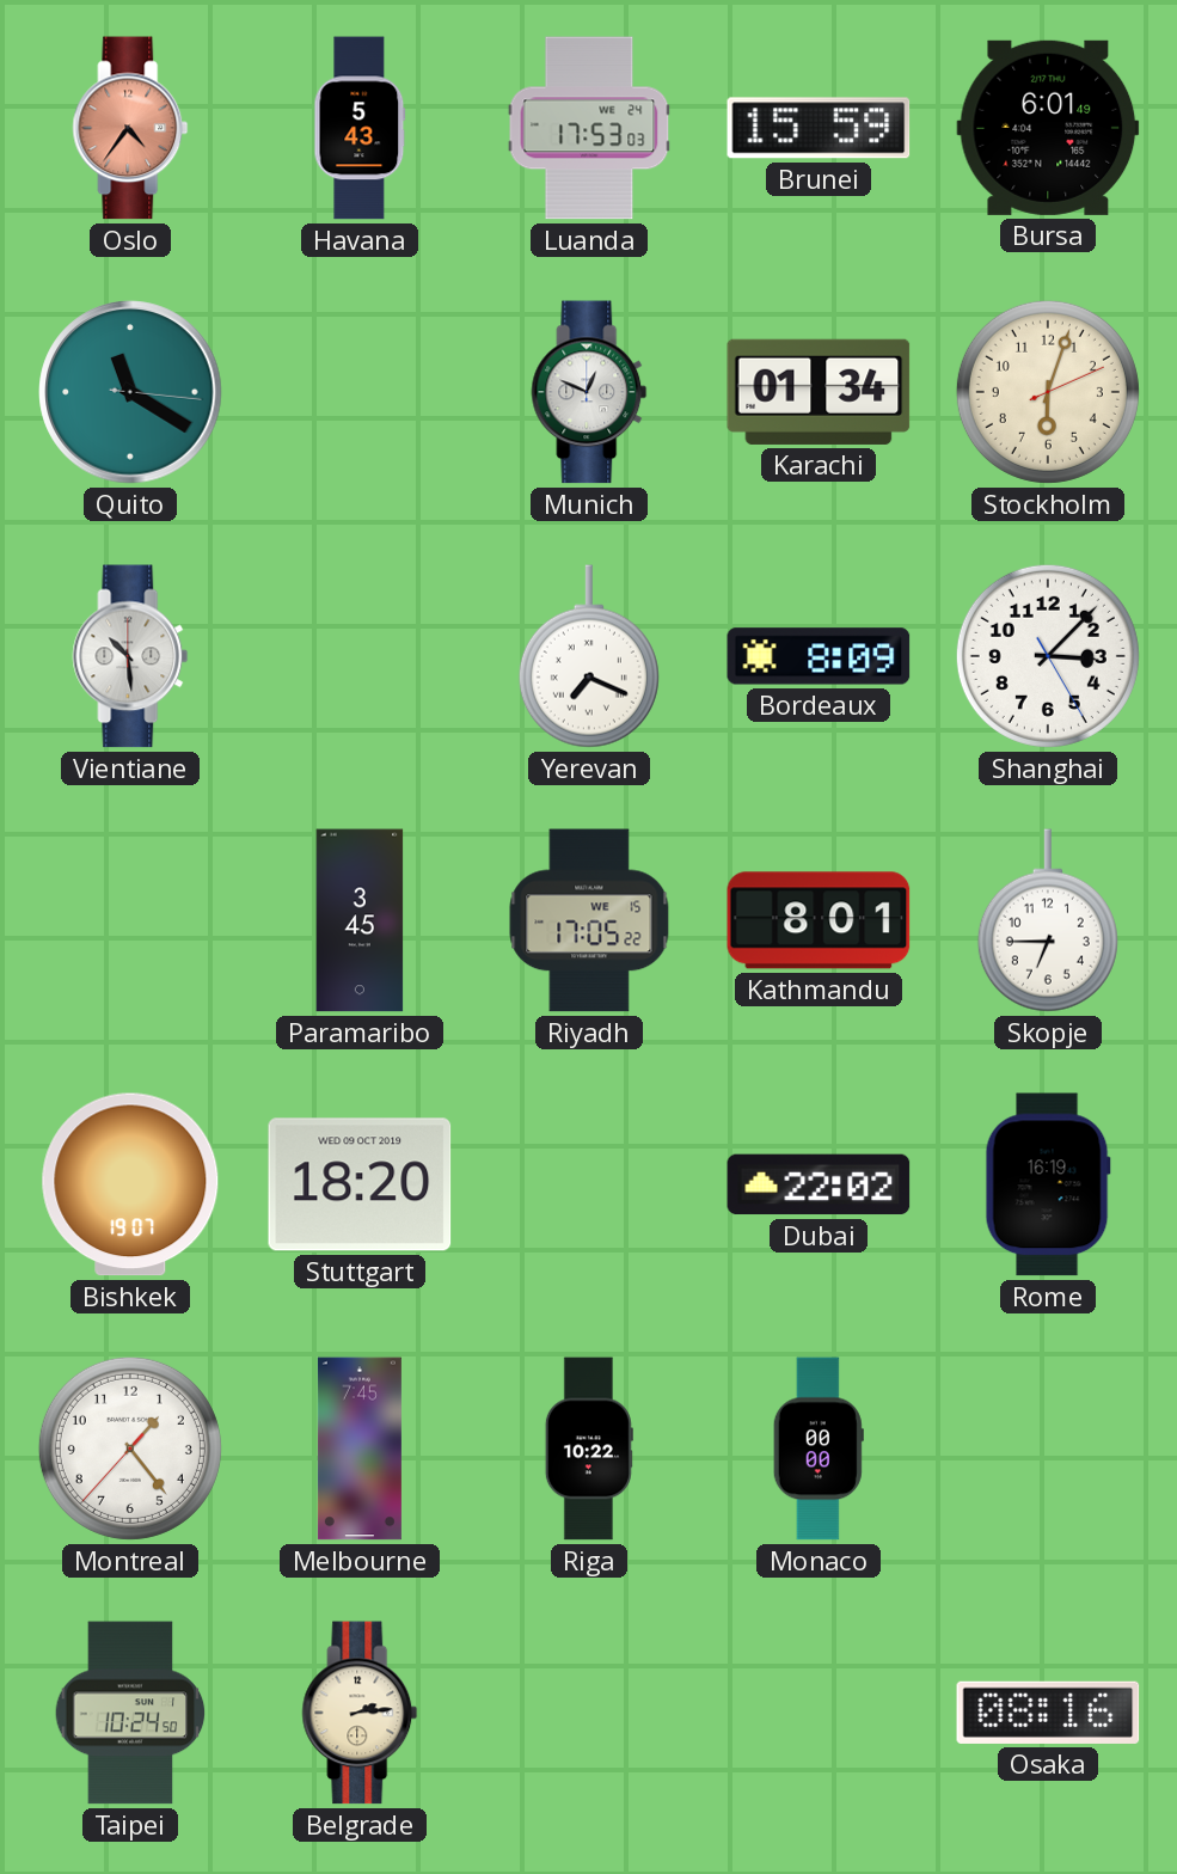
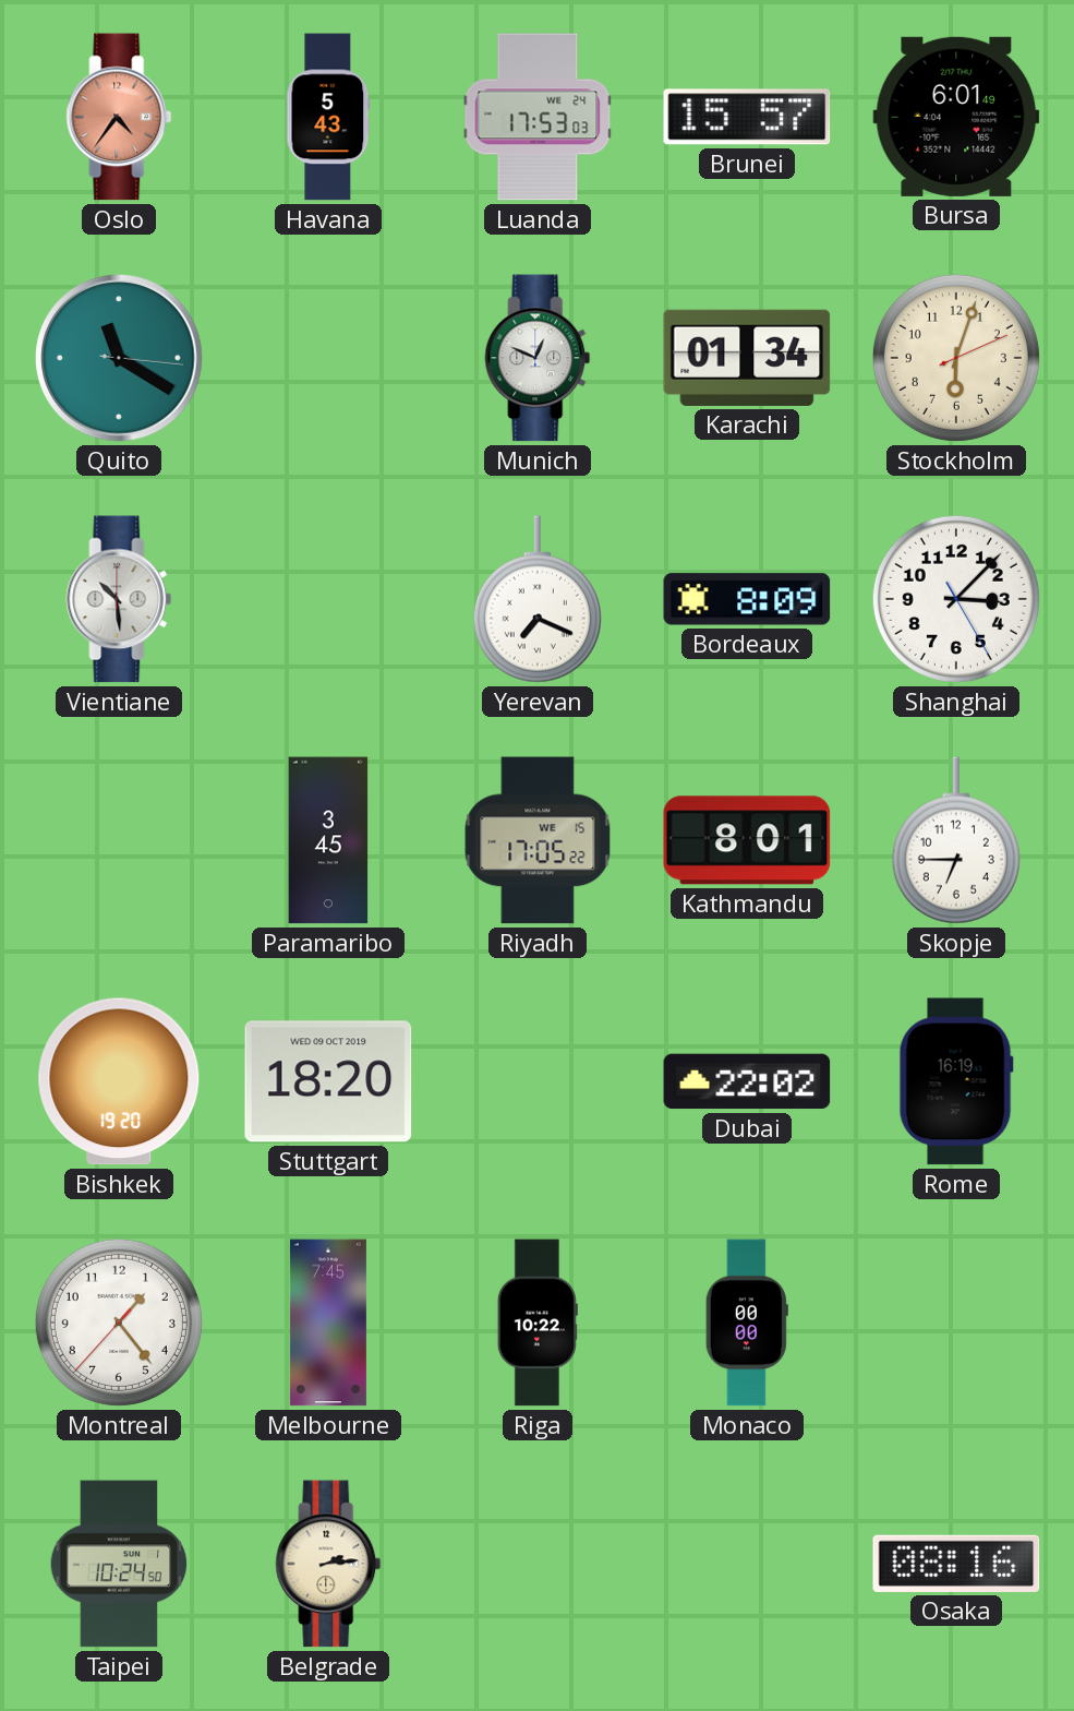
Brunei: 15:59 -> 15:57
Bishkek: 19:07 -> 19:20
